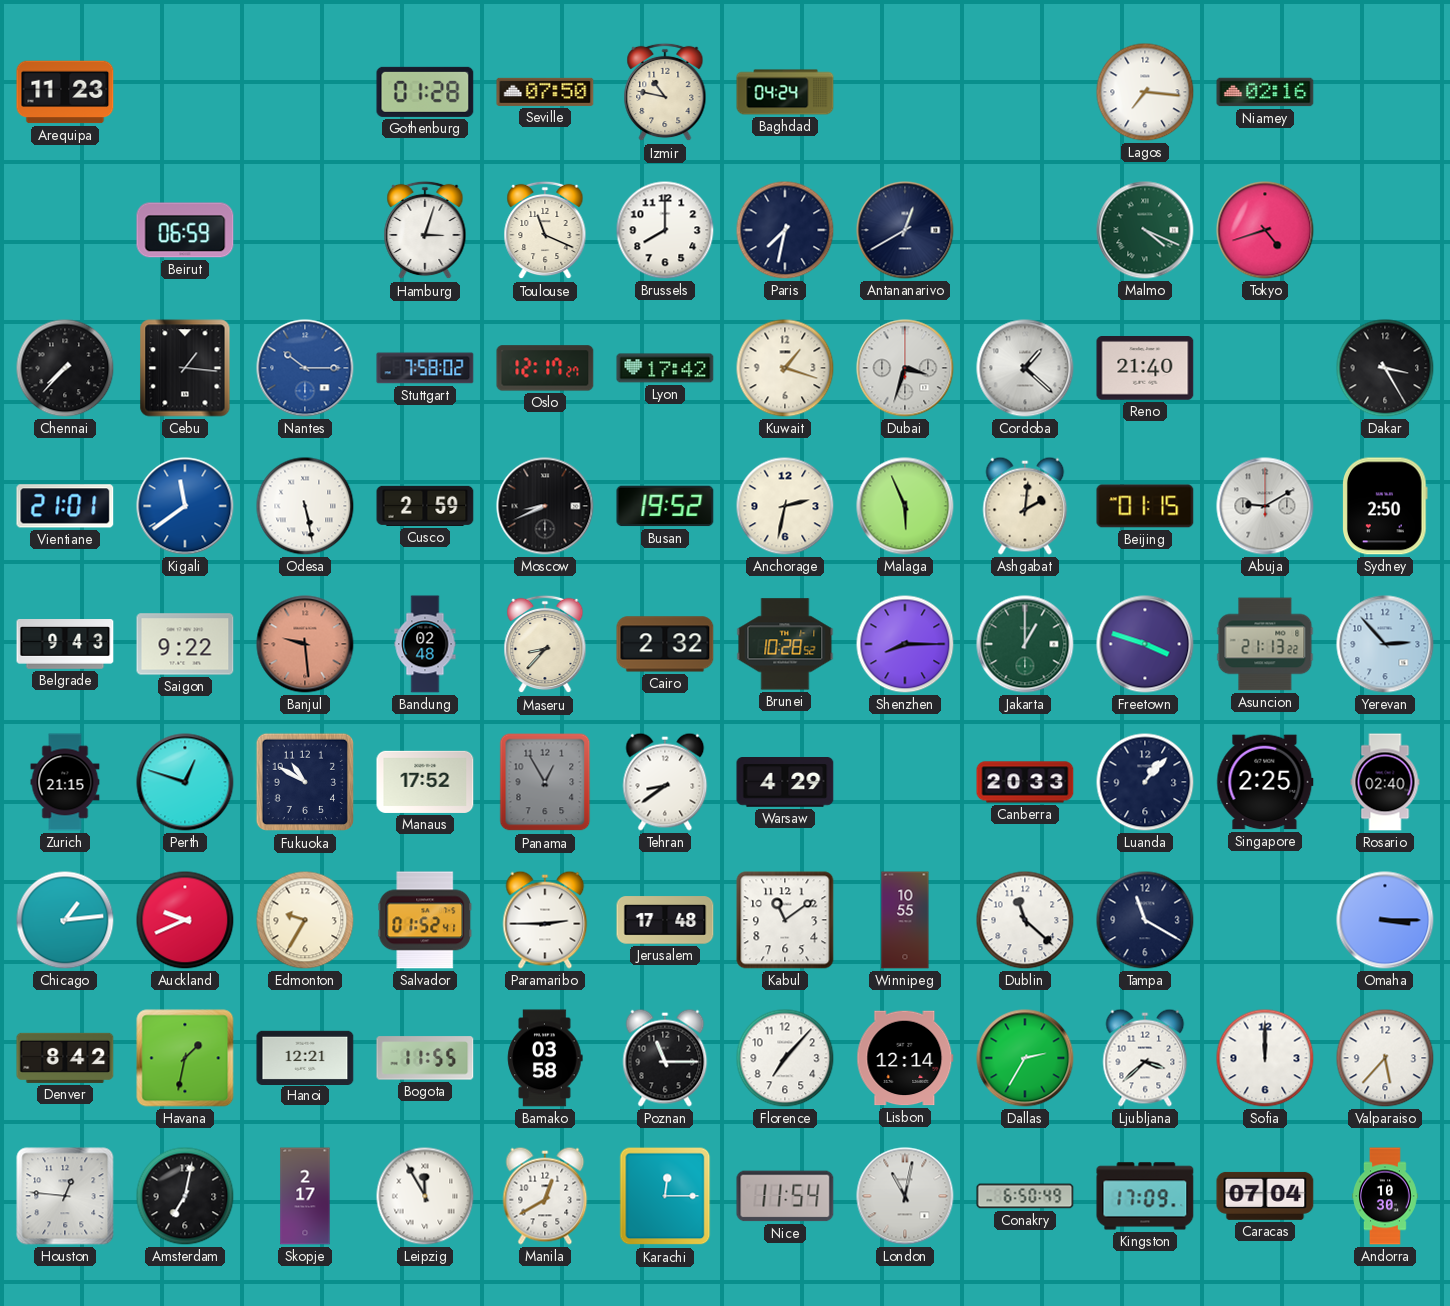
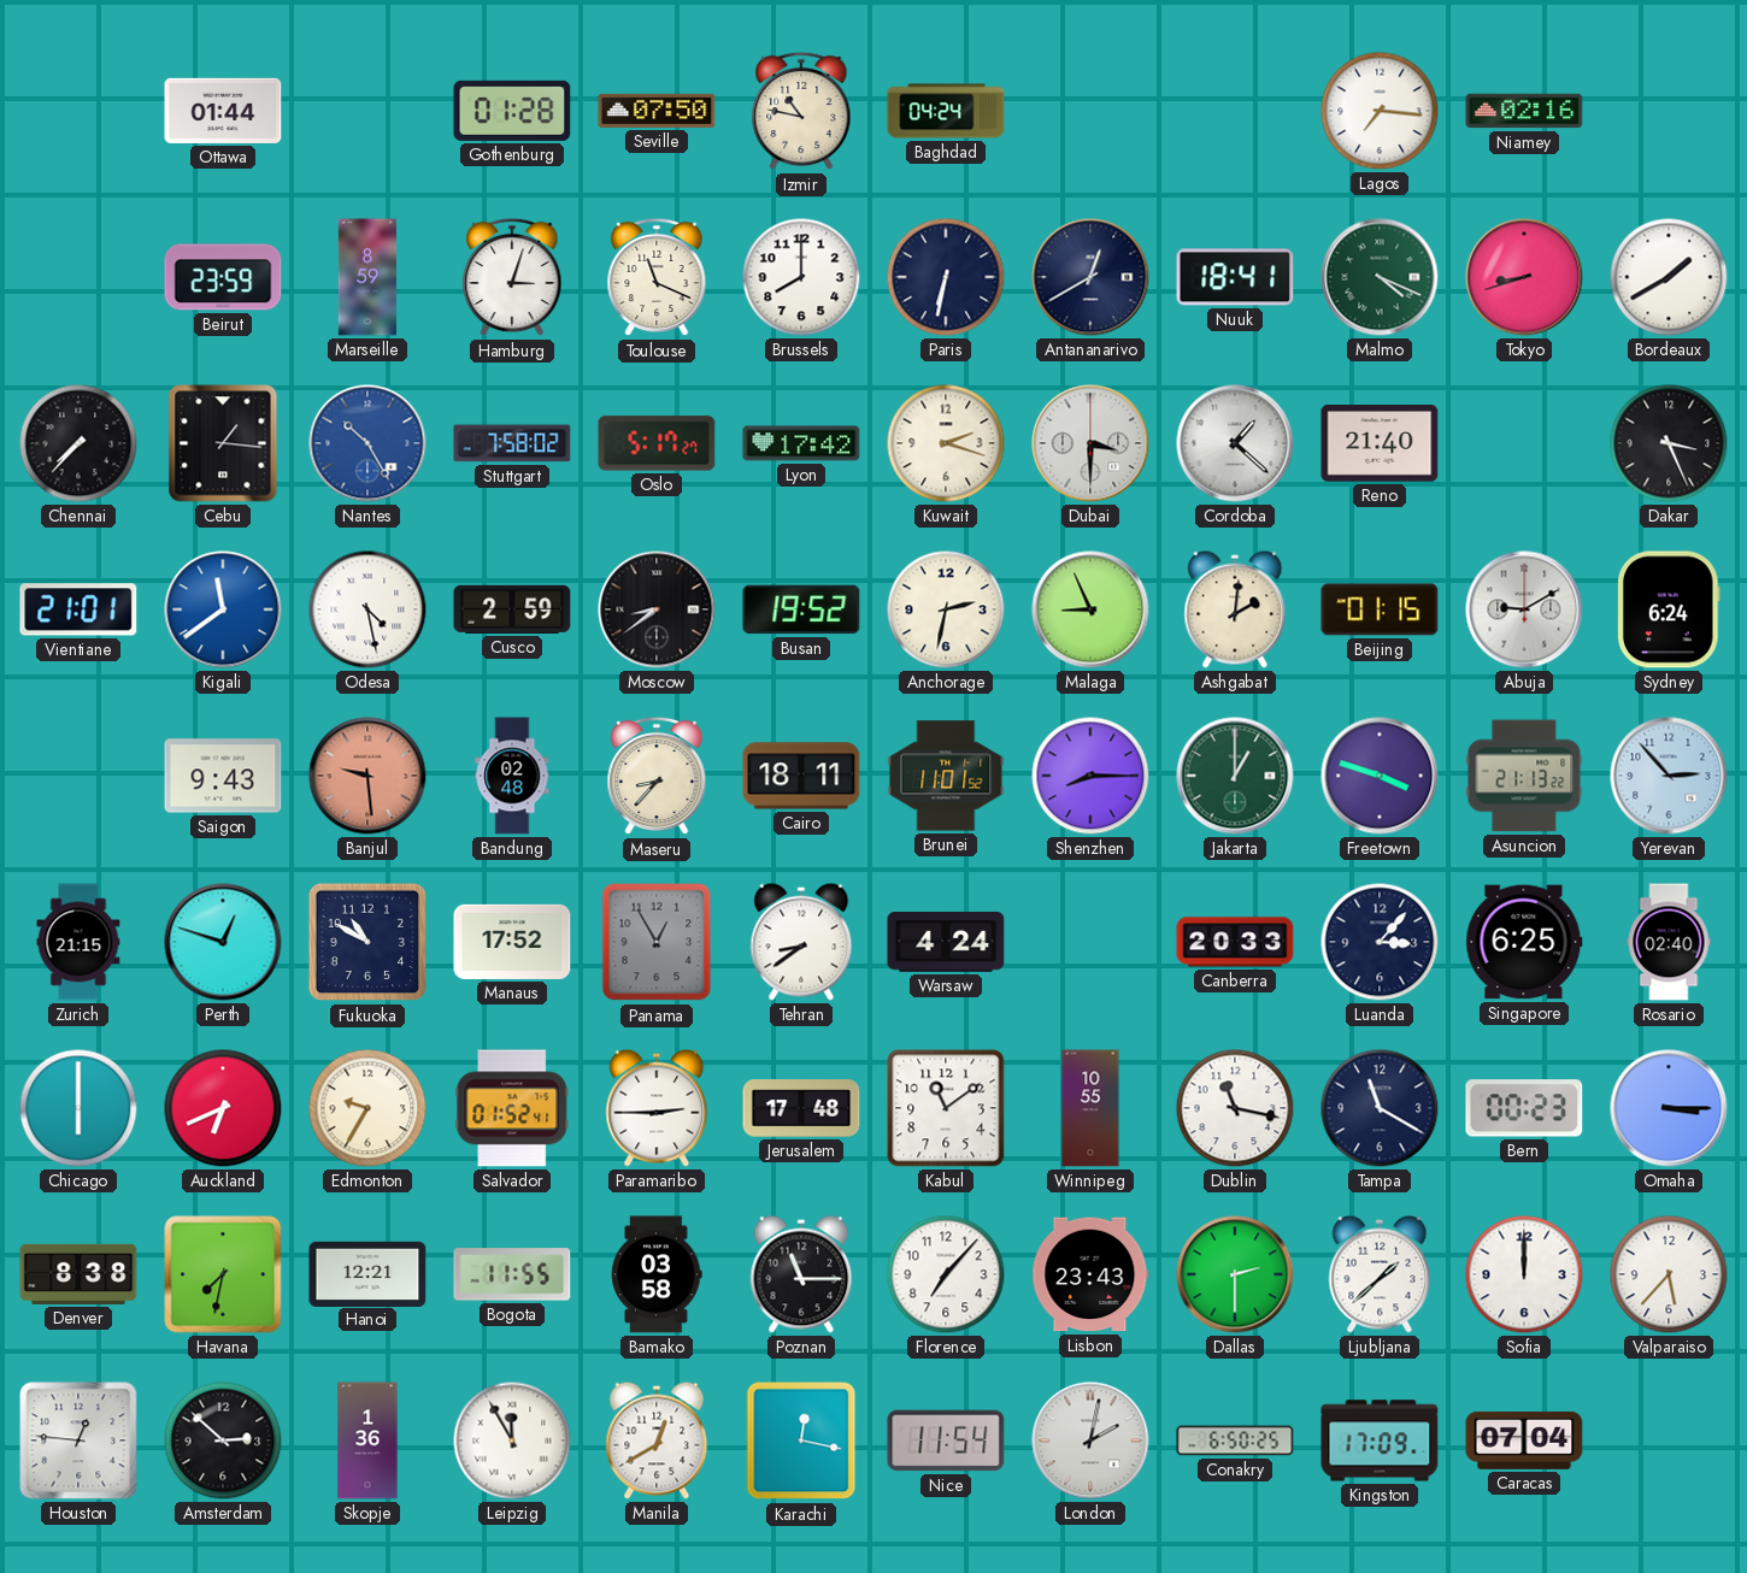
Arequipa: 11:23 -> none
Ottawa: none -> 01:44
Beirut: 06:59 -> 23:59
Marseille: none -> 8:59
Paris: 7:32 -> 6:32
Nuuk: none -> 18:41
Tokyo: 4:42 -> 8:42
Bordeaux: none -> 1:40
Nantes: 10:15 -> 10:25
Oslo: 12:17 -> 5:17
Kuwait: 1:18 -> 2:18
Dubai: 3:33 -> 3:30
Dakar: 3:25 -> 3:26
Odesa: 5:28 -> 4:28
Moscow: 8:41 -> 8:39
Malaga: 5:56 -> 8:56
Sydney: 2:50 -> 6:24
Belgrade: 9:43 -> none
Saigon: 9:22 -> 9:43
Cairo: 2:32 -> 18:11
Brunei: 10:28 -> 11:01
Warsaw: 4:29 -> 4:24
Luanda: 1:07 -> 3:07
Singapore: 2:25 -> 6:25
Chicago: 1:14 -> 6:00
Auckland: 9:41 -> 6:41
Dublin: 11:22 -> 11:17
Bern: none -> 00:23
Denver: 8:42 -> 8:38
Havana: 1:32 -> 7:32
Lisbon: 12:14 -> 23:43
Dallas: 2:35 -> 2:30
Ljubljana: 3:38 -> 1:38
Amsterdam: 7:02 -> 2:52
Skopje: 2:17 -> 1:36
Karachi: 12:15 -> 12:17
London: 11:02 -> 2:02
Conakry: 6:50:49 -> 6:50:25
Andorra: 10:30 -> none
